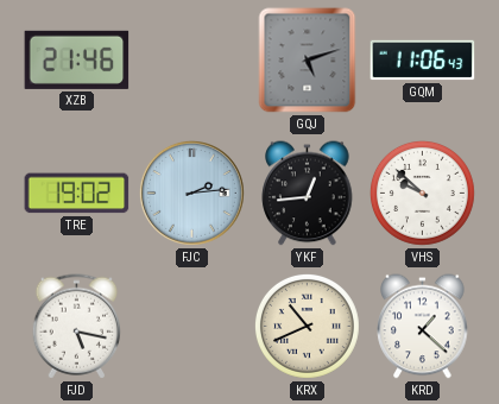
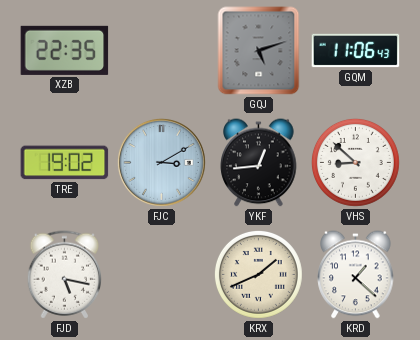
XZB: 21:46 -> 22:35
FJC: 2:14 -> 3:10
VHS: 9:52 -> 8:52
KRX: 10:41 -> 1:41
